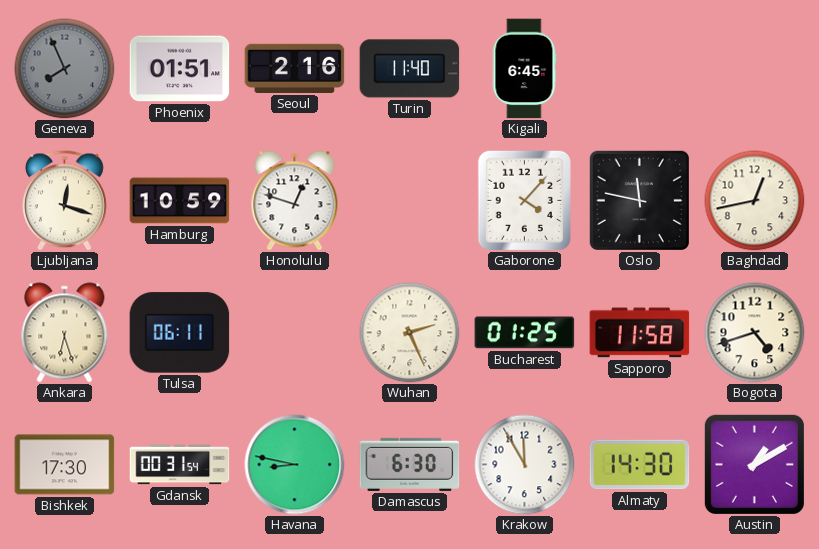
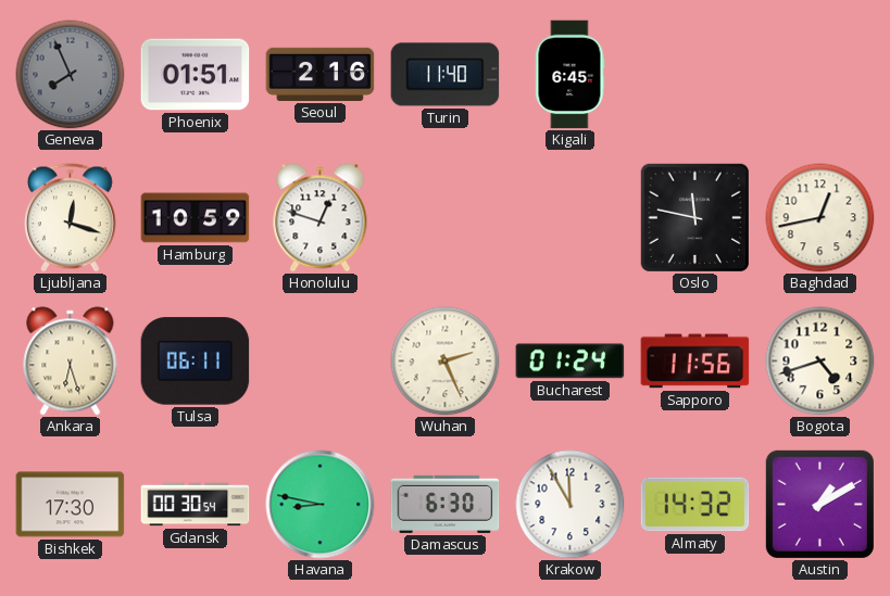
Gaborone: 4:07 -> none
Bucharest: 01:25 -> 01:24
Sapporo: 11:58 -> 11:56
Gdansk: 00:31 -> 00:30
Almaty: 14:30 -> 14:32
